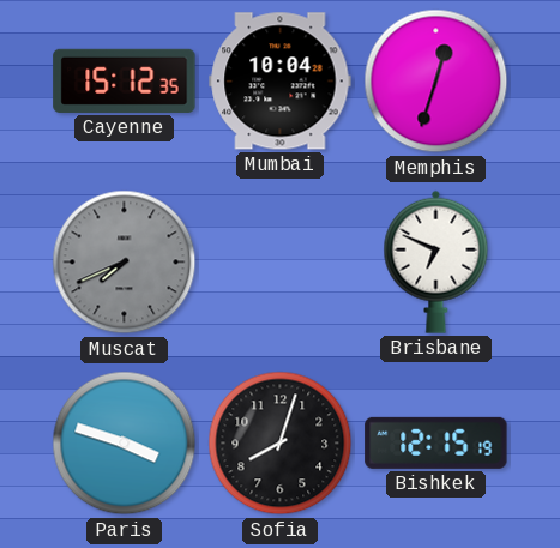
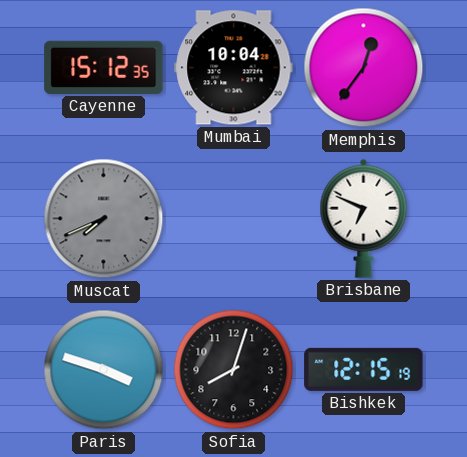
Memphis: 12:33 -> 12:36
